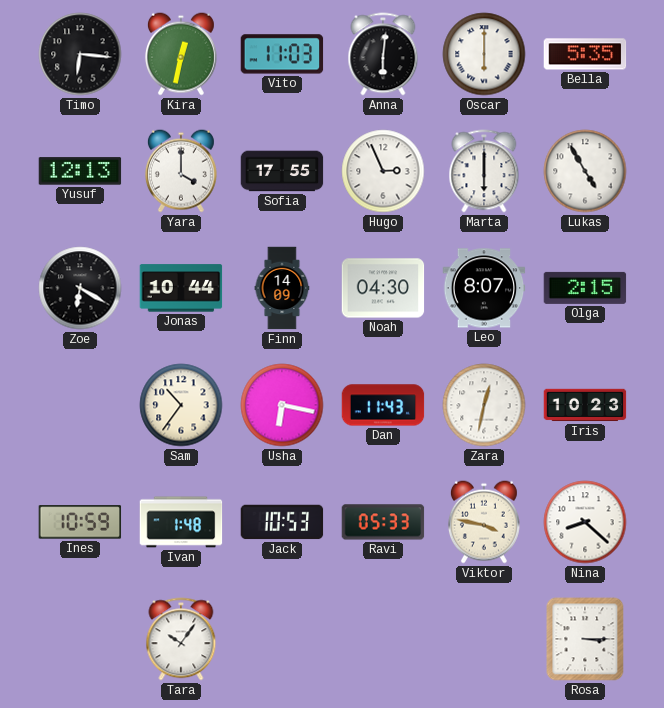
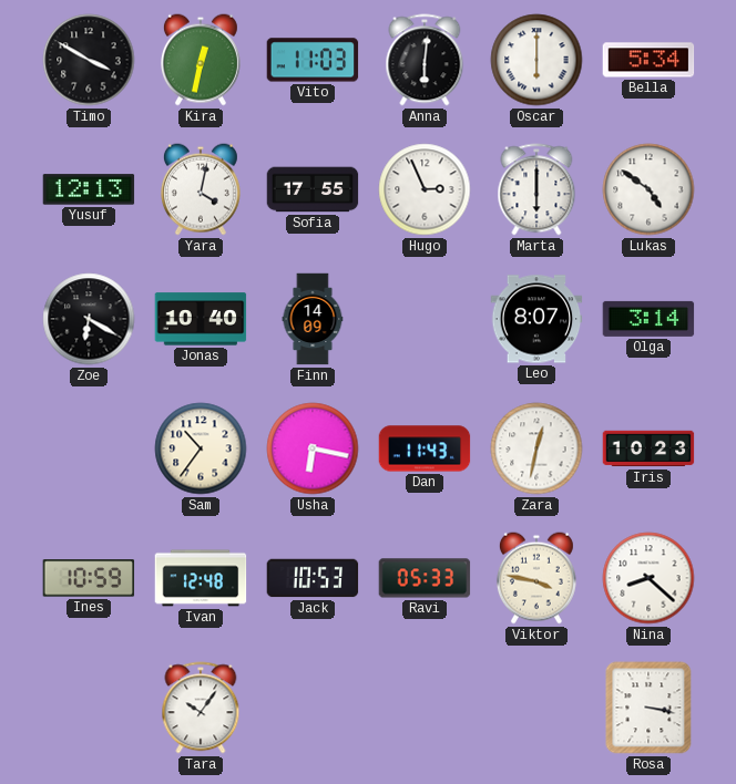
Timo: 6:16 -> 3:50
Bella: 5:35 -> 5:34
Yara: 4:00 -> 4:02
Lukas: 4:55 -> 4:51
Jonas: 10:44 -> 10:40
Noah: 04:30 -> none
Olga: 2:15 -> 3:14
Ivan: 1:48 -> 12:48
Rosa: 3:15 -> 3:17
